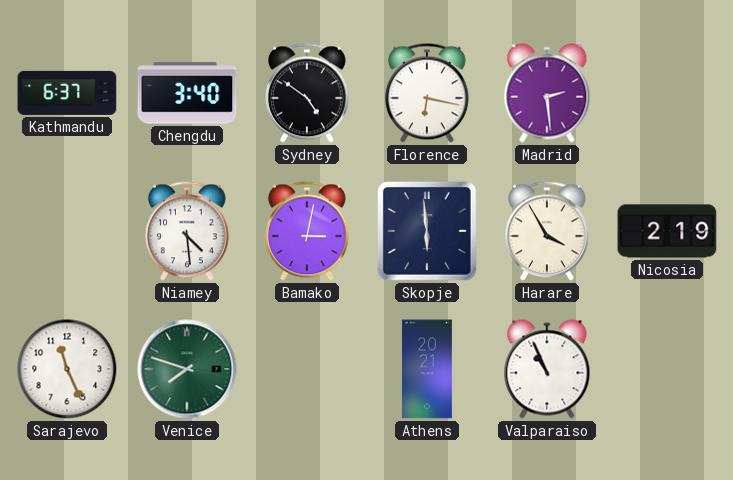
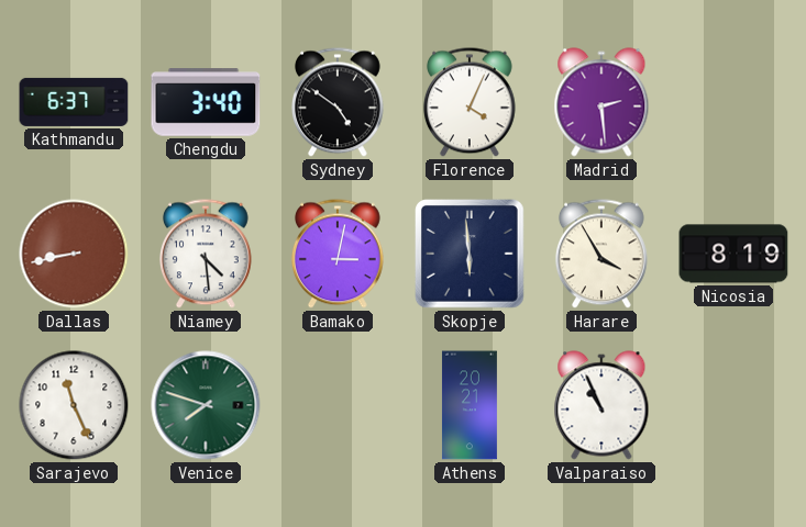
Florence: 6:17 -> 4:04
Dallas: none -> 8:43
Nicosia: 2:19 -> 8:19
